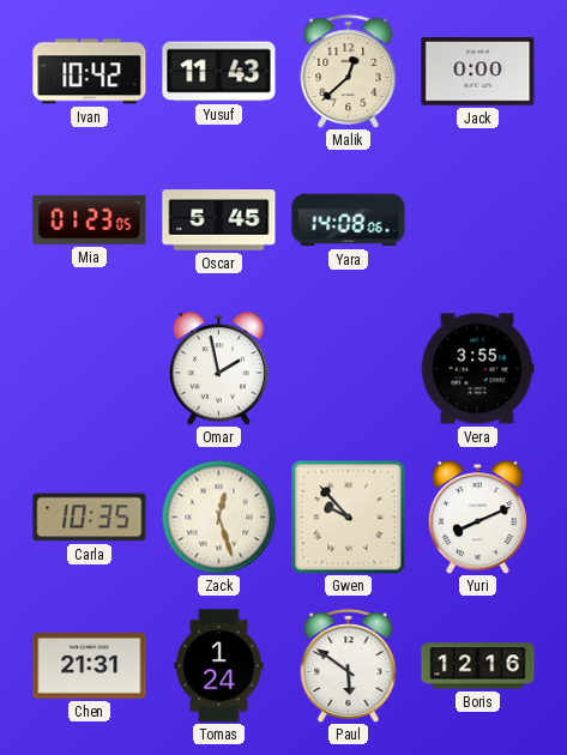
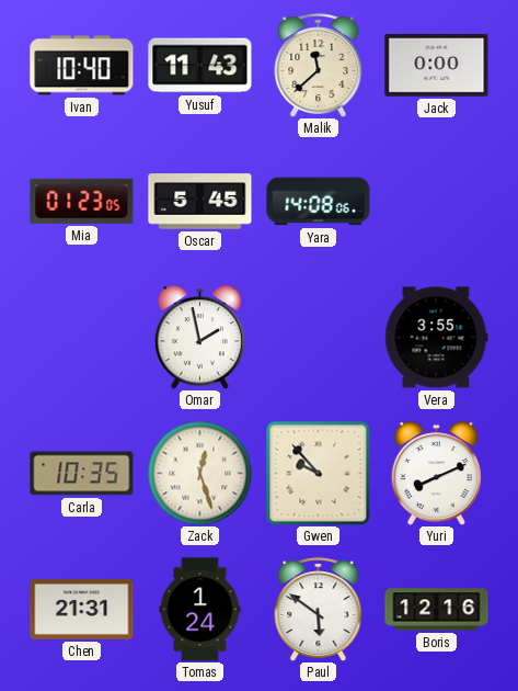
Ivan: 10:42 -> 10:40
Malik: 12:38 -> 11:38
